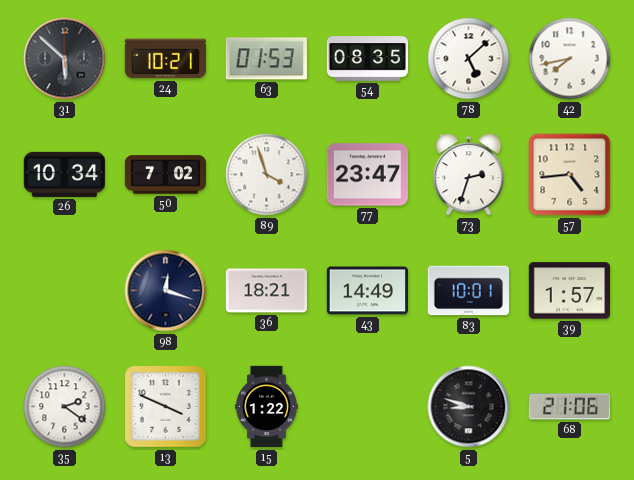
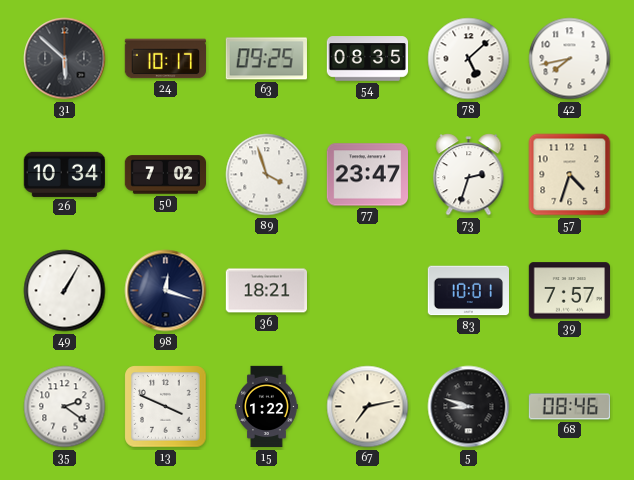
24: 10:21 -> 10:17
63: 01:53 -> 09:25
57: 4:44 -> 4:33
49: none -> 1:05
43: 14:49 -> none
39: 1:57 -> 7:57
67: none -> 7:13
68: 21:06 -> 08:46
